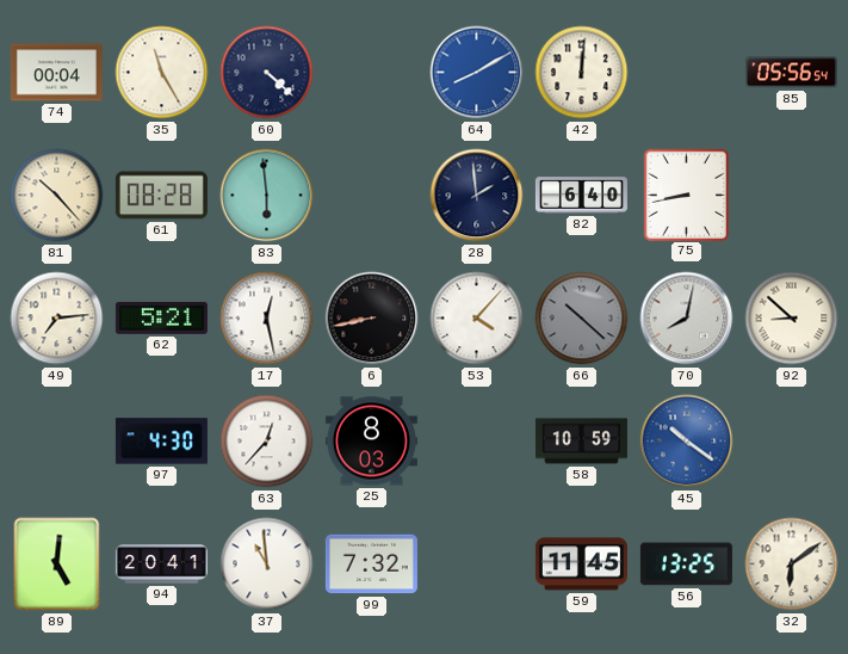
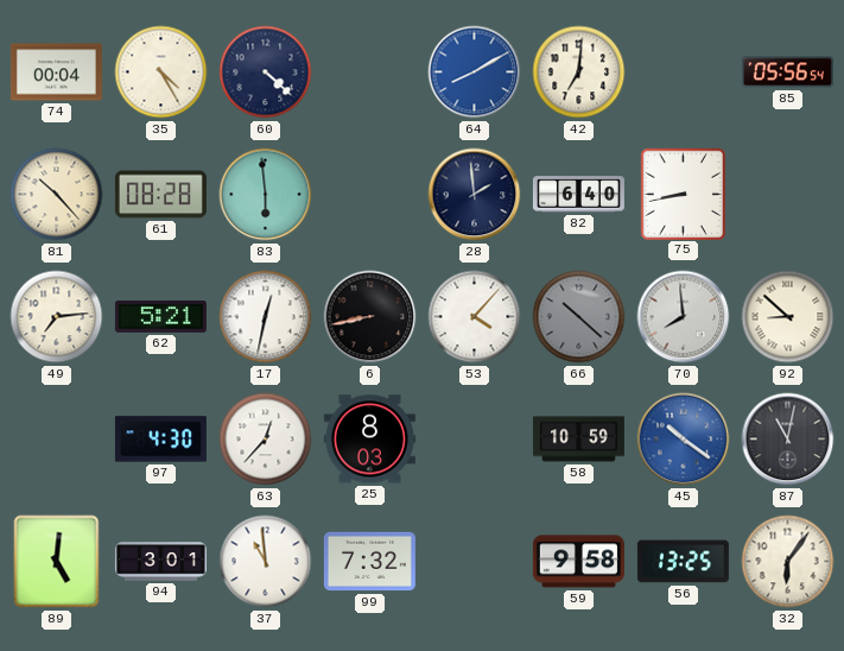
35: 11:25 -> 4:25
42: 12:01 -> 7:01
17: 12:28 -> 12:32
70: 8:02 -> 7:59
87: none -> 11:02
94: 20:41 -> 3:01
59: 11:45 -> 9:58
32: 6:09 -> 6:06
